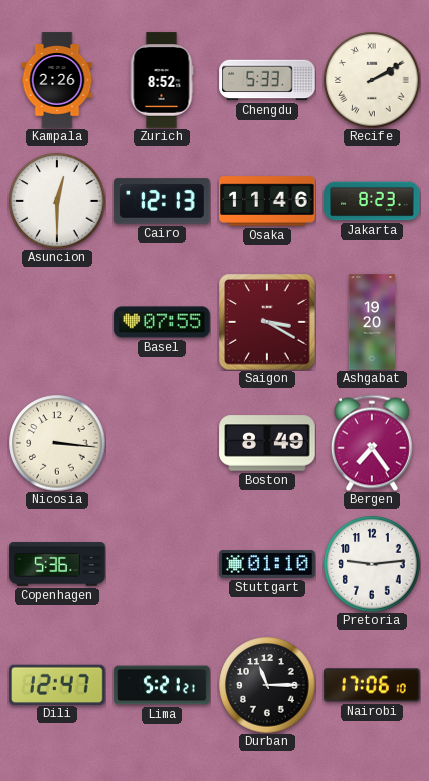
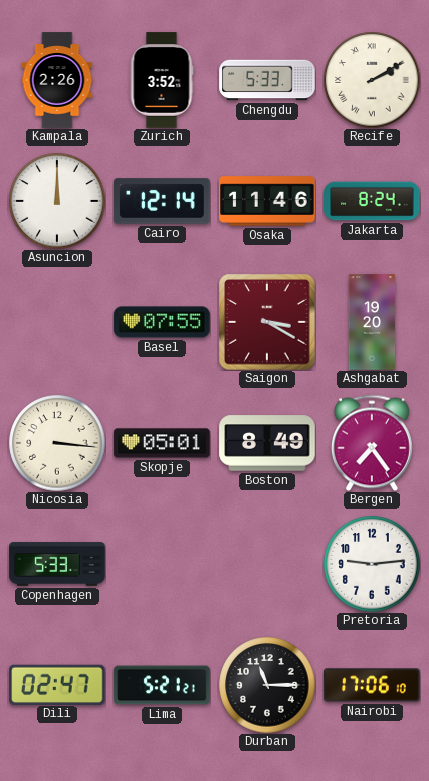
Zurich: 8:52 -> 3:52
Asuncion: 12:30 -> 12:00
Cairo: 12:13 -> 12:14
Jakarta: 8:23 -> 8:24
Skopje: none -> 05:01
Copenhagen: 5:36 -> 5:33
Stuttgart: 01:10 -> none
Dili: 12:47 -> 02:47
